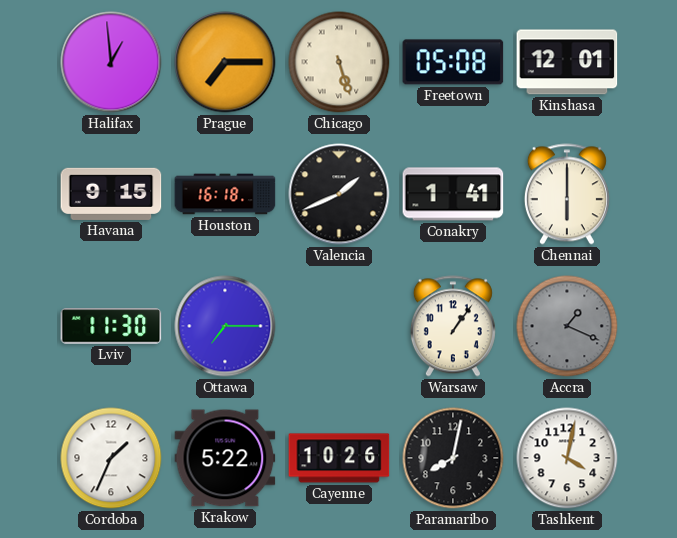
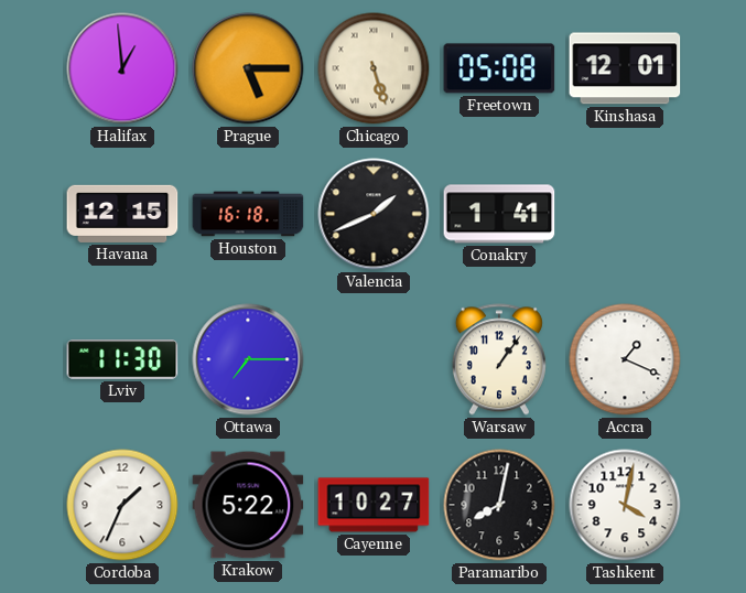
Prague: 7:15 -> 5:15
Havana: 9:15 -> 12:15
Chennai: 6:00 -> none
Accra dial: grey -> white
Cayenne: 10:26 -> 10:27
